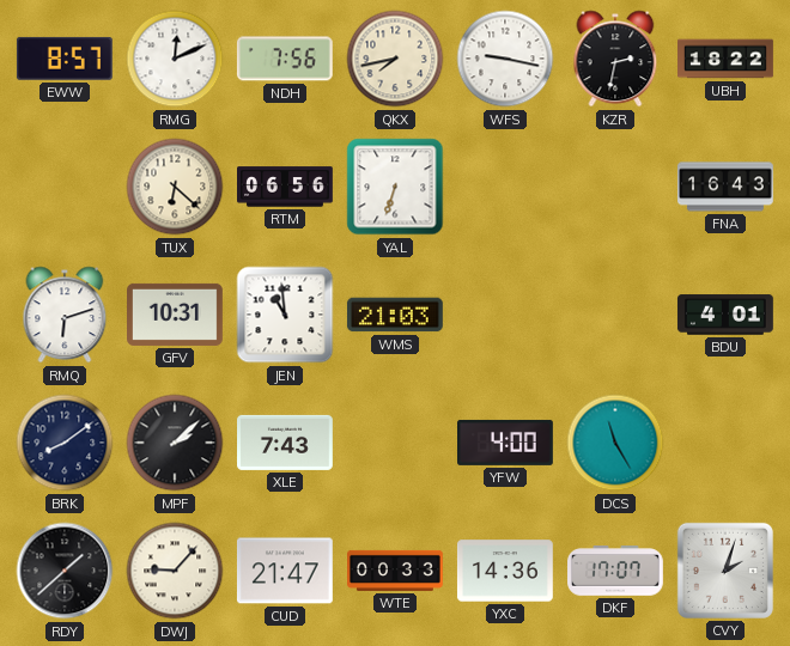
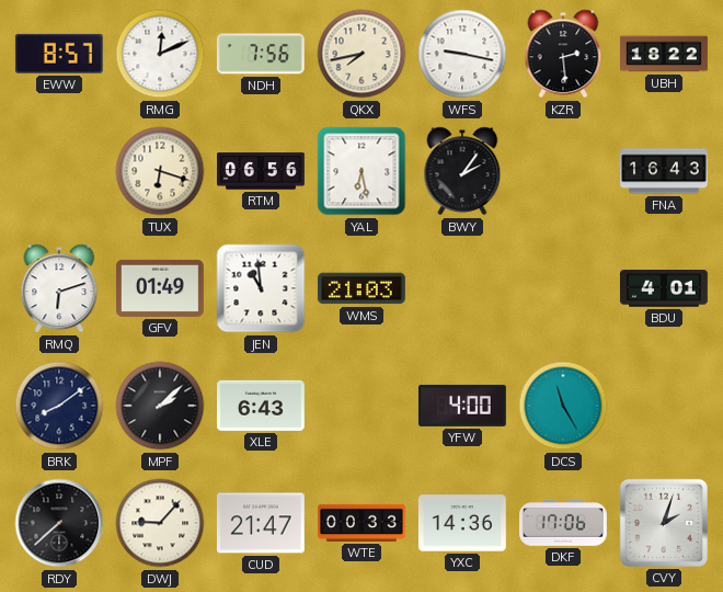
KZR: 2:32 -> 2:29
TUX: 6:22 -> 6:18
YAL: 6:33 -> 6:28
BWY: none -> 2:06
GFV: 10:31 -> 01:49
XLE: 7:43 -> 6:43
RDY: 1:38 -> 7:38
DKF: 17:07 -> 17:06
